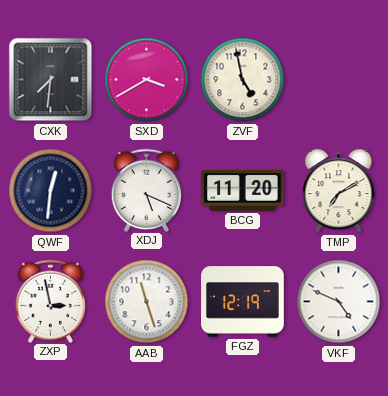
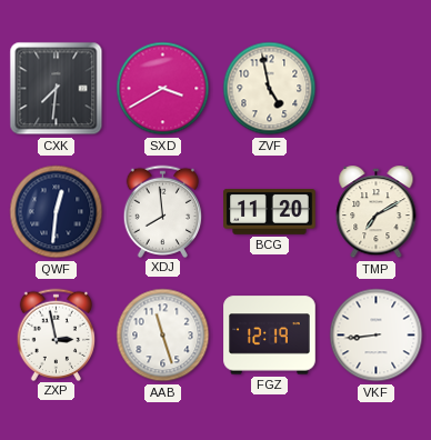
XDJ: 5:19 -> 7:59
VKF: 4:49 -> 8:44
